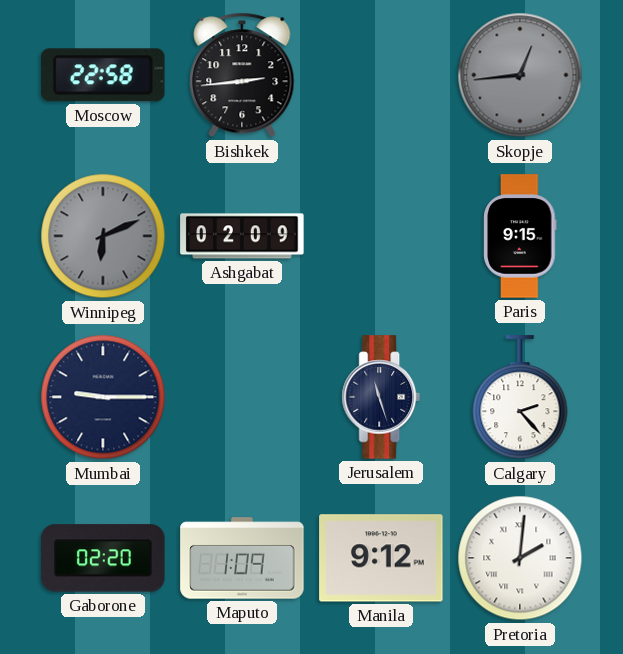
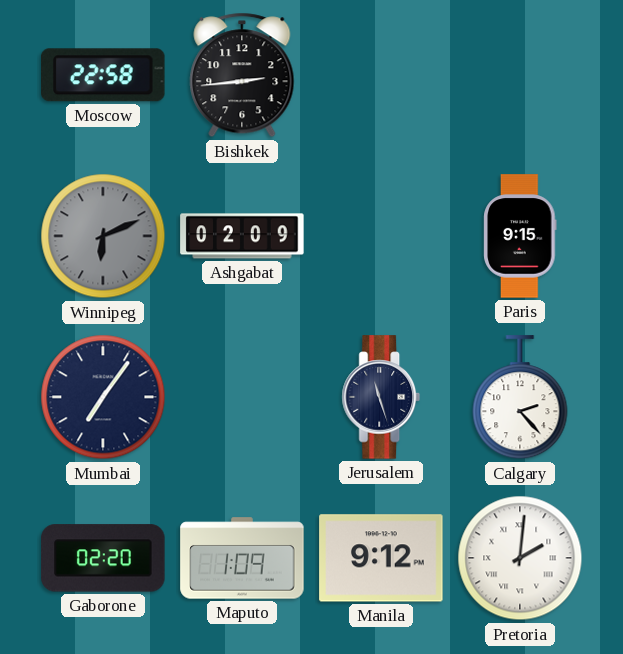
Skopje: 12:44 -> none
Mumbai: 9:15 -> 7:06
